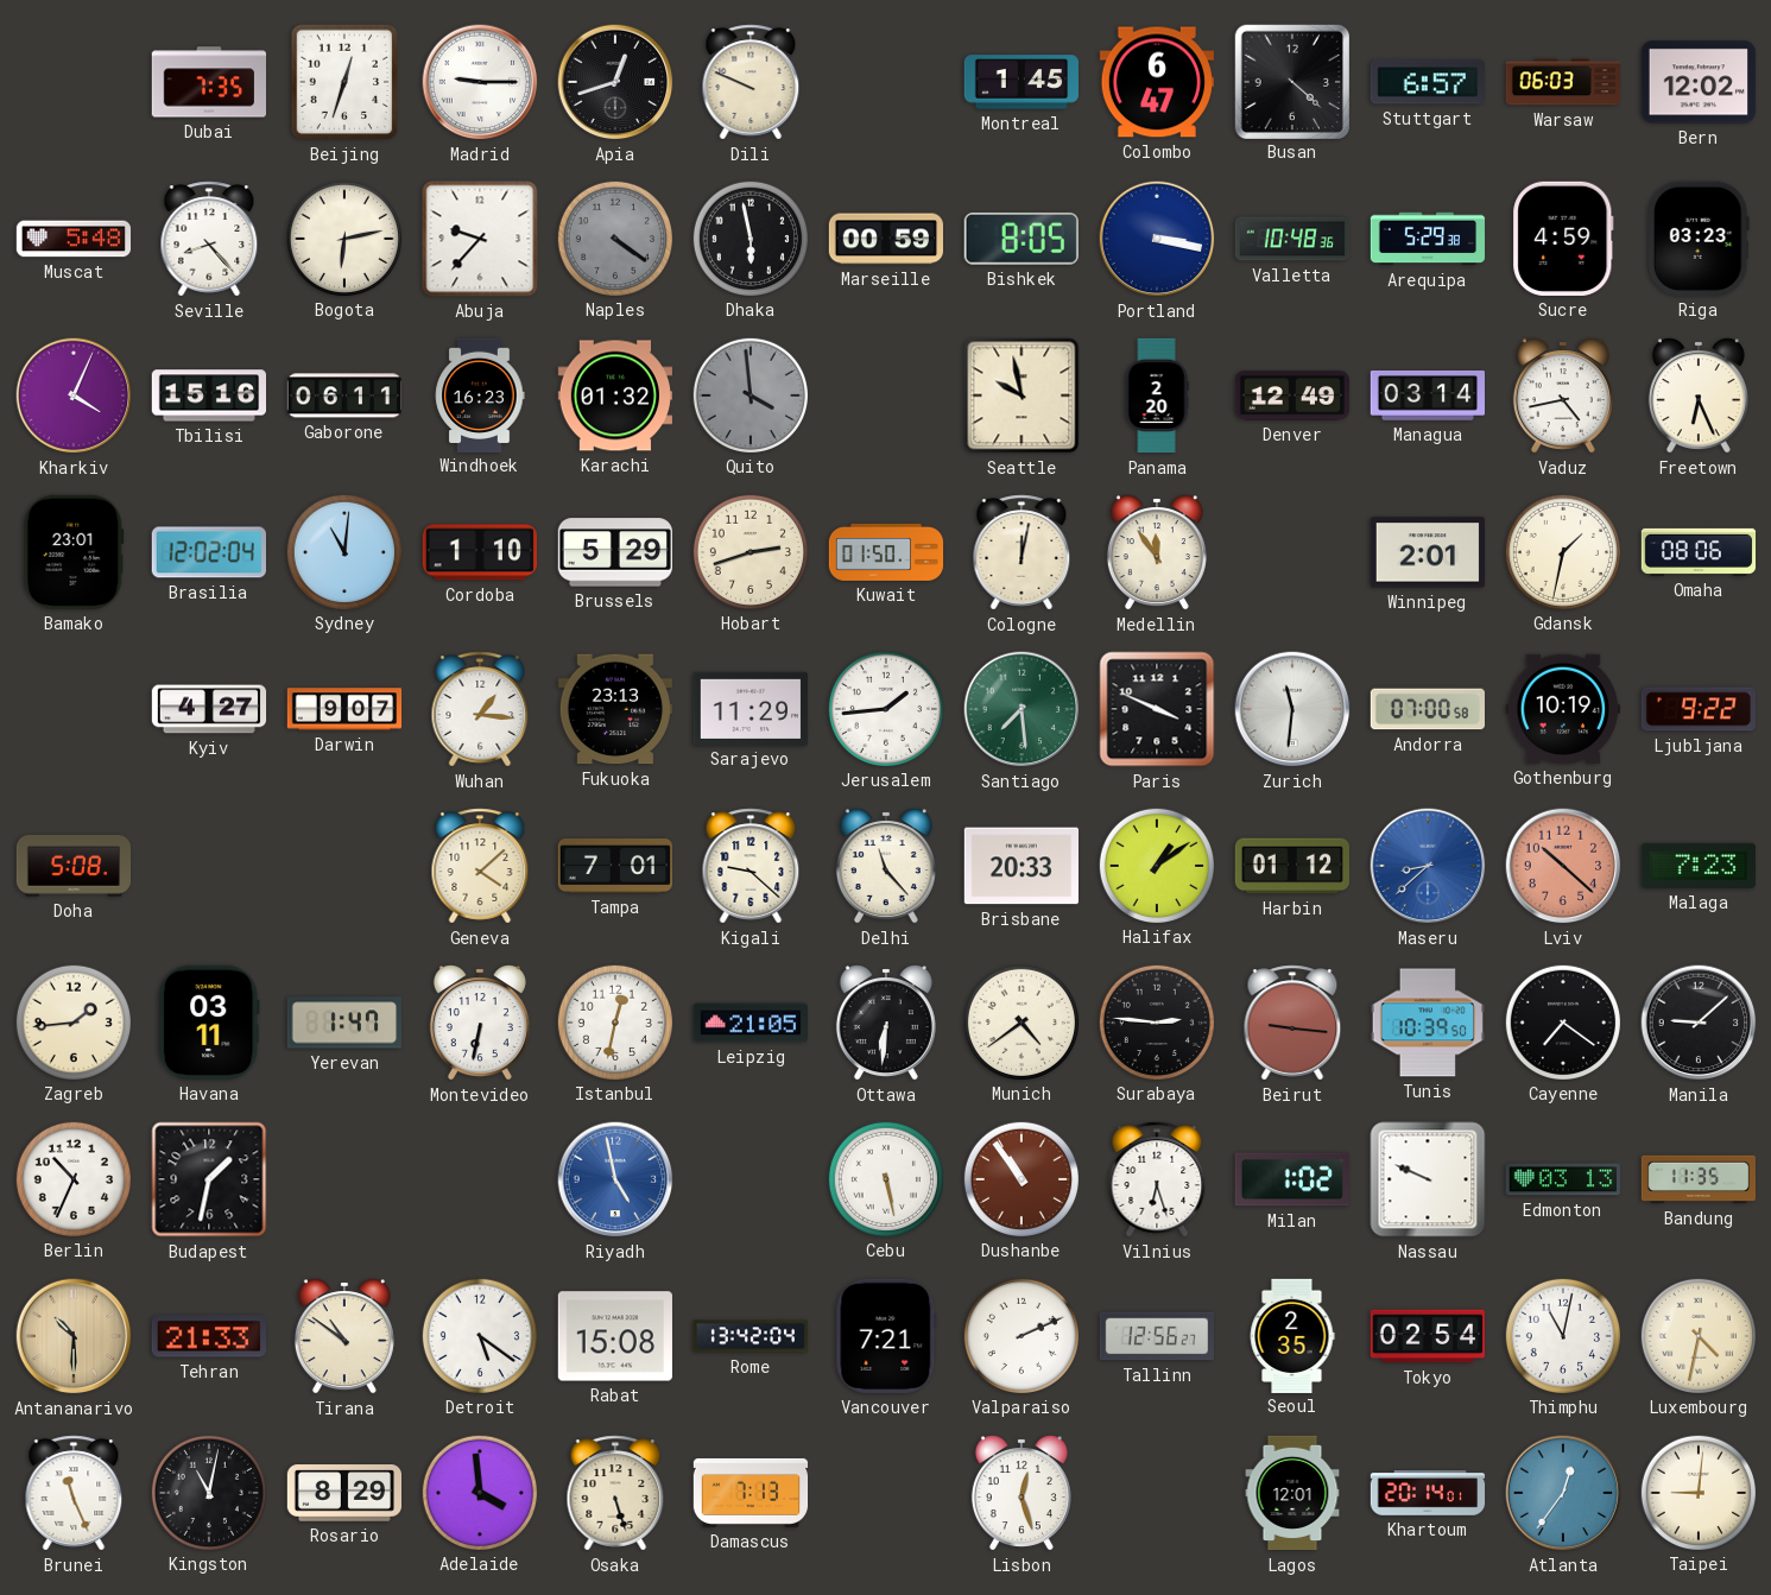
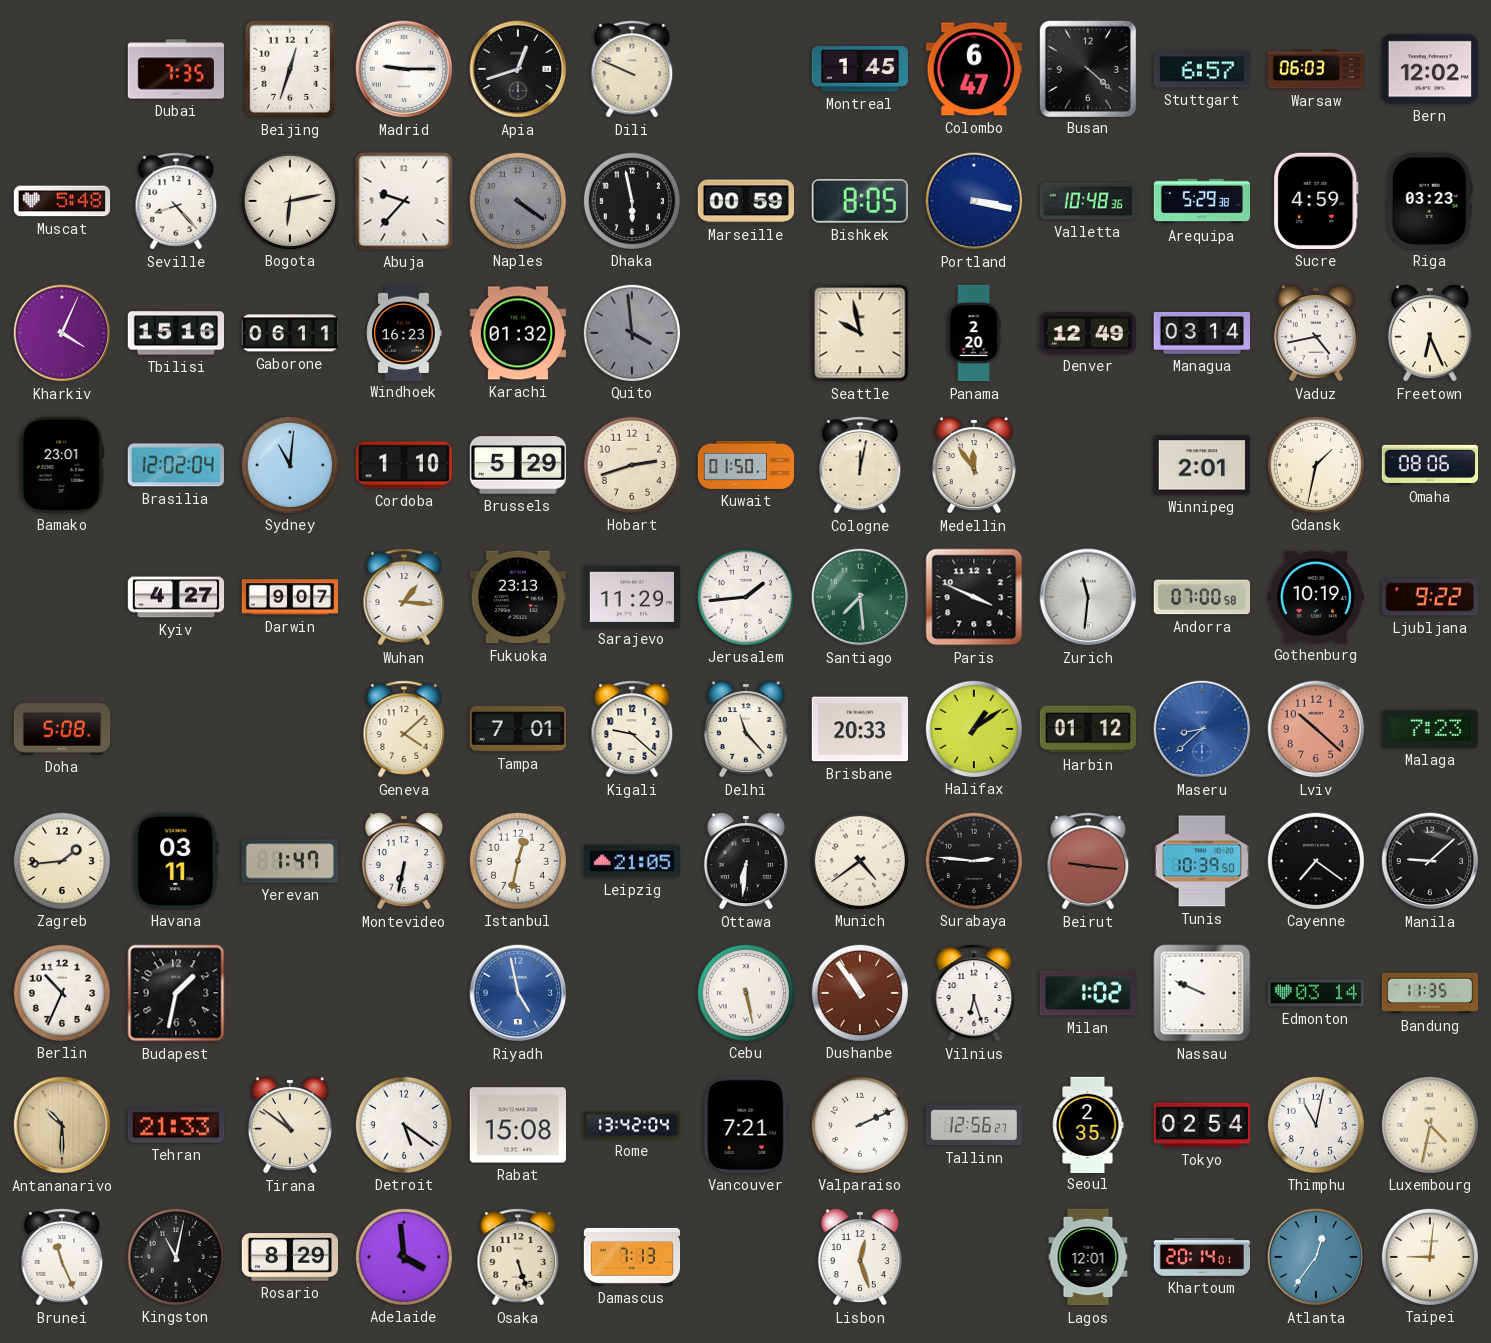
Edmonton: 03:13 -> 03:14
